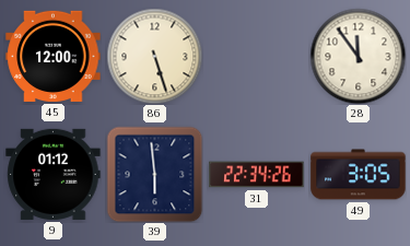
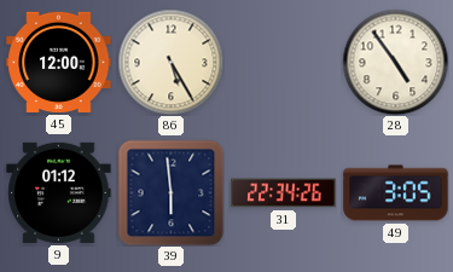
86: 5:27 -> 5:25
28: 11:54 -> 4:54
